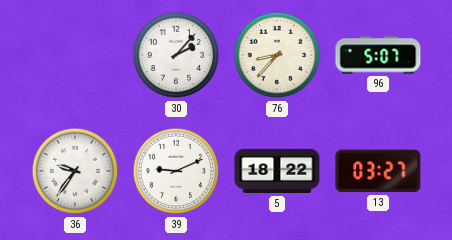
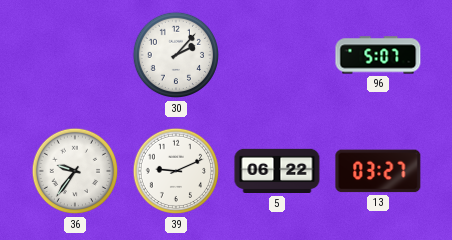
76: 8:37 -> none
5: 18:22 -> 06:22
